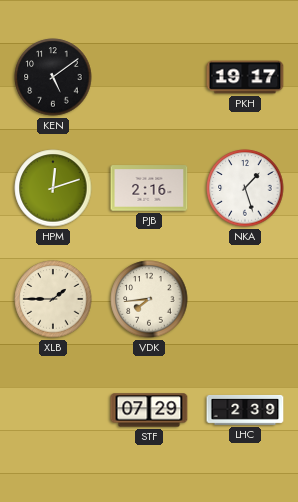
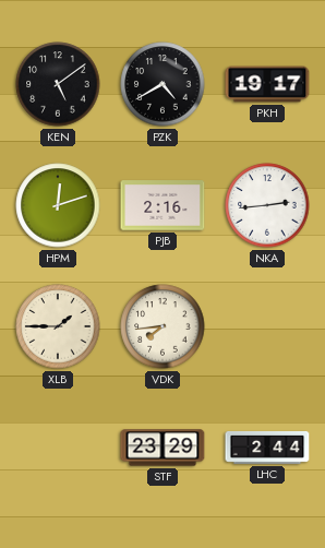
PZK: none -> 4:40
NKA: 1:27 -> 2:44
STF: 07:29 -> 23:29
LHC: 2:39 -> 2:44
